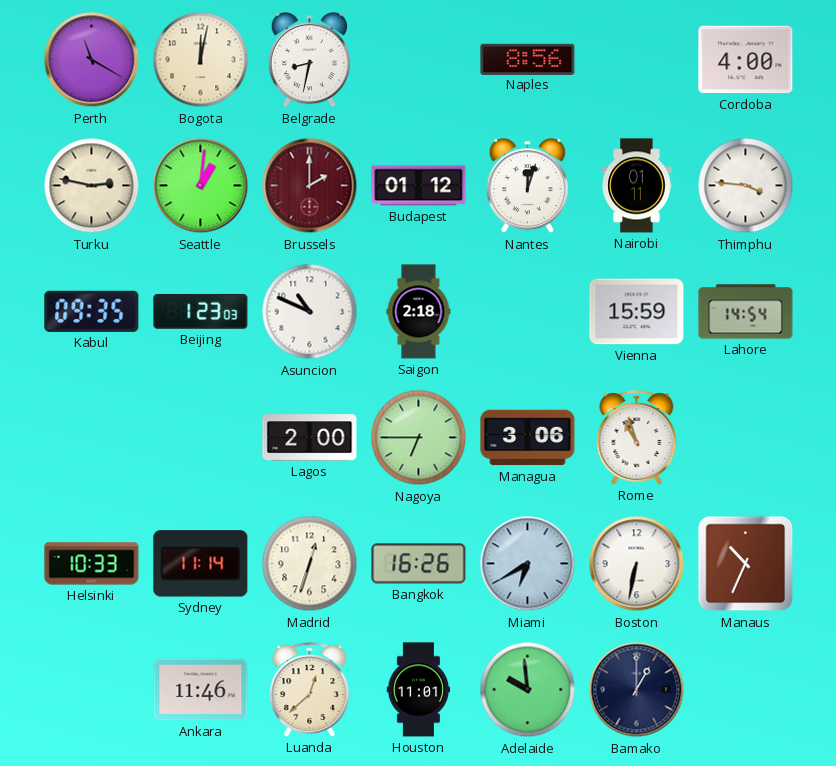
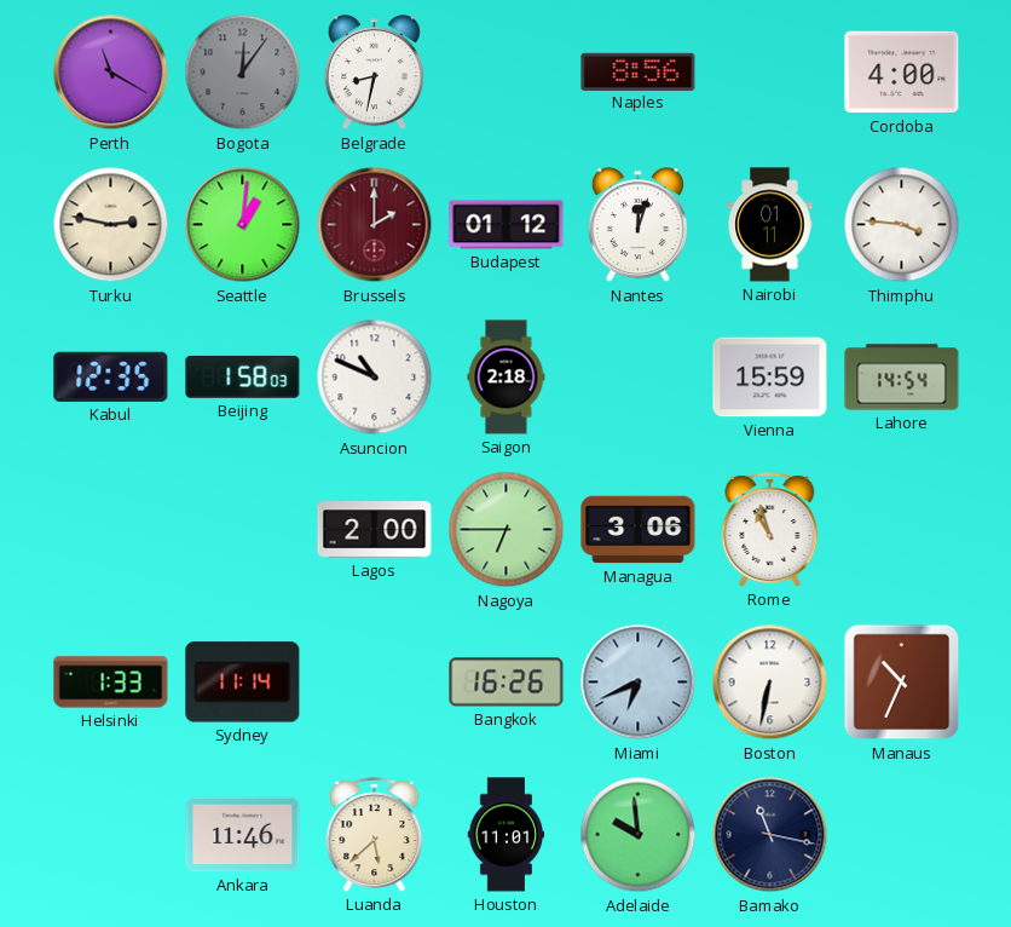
Bogota: 12:02 -> 12:06
Bogota dial: cream -> grey
Kabul: 09:35 -> 12:35
Beijing: 1:23 -> 1:58
Helsinki: 10:33 -> 1:33
Madrid: 12:33 -> none
Miami: 6:40 -> 6:41
Luanda: 12:38 -> 5:38
Bamako: 1:00 -> 11:17
